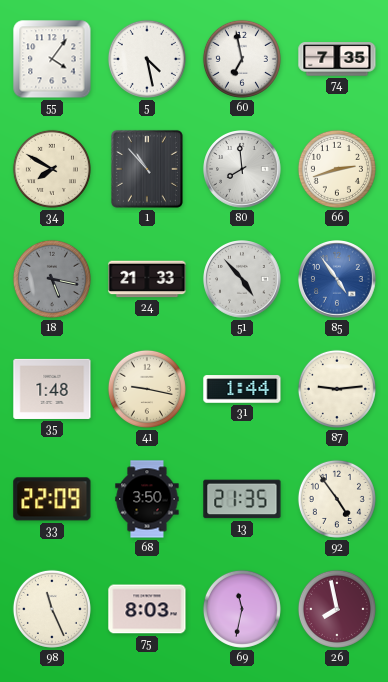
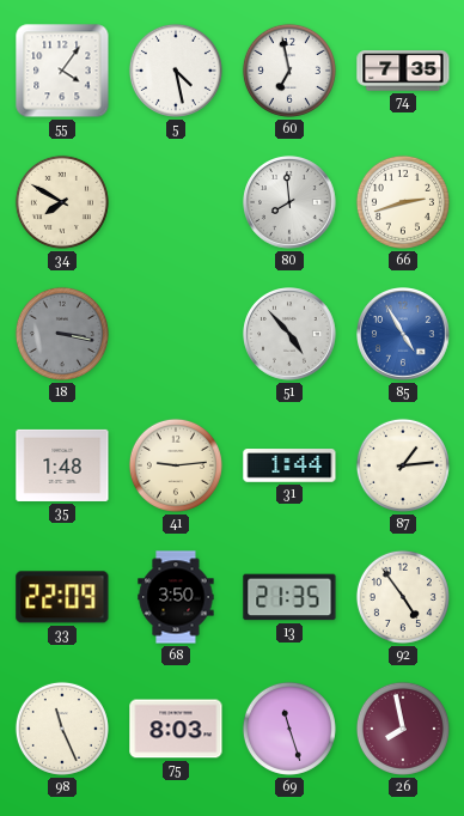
1: 10:53 -> none
18: 5:17 -> 3:17
24: 21:33 -> none
85: 4:54 -> 4:55
41: 9:17 -> 9:14
87: 9:14 -> 1:14
69: 11:32 -> 11:27
